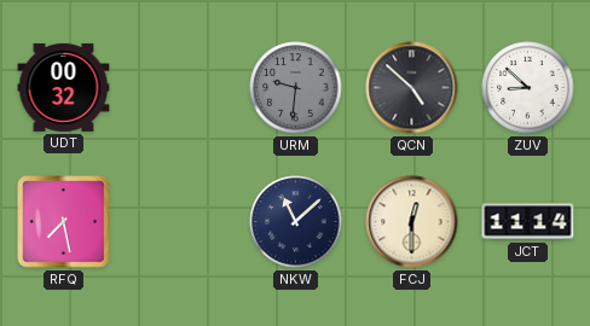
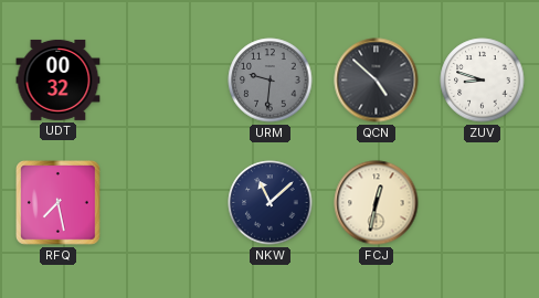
ZUV: 8:52 -> 8:48
FCJ: 12:30 -> 12:32
JCT: 11:14 -> none
